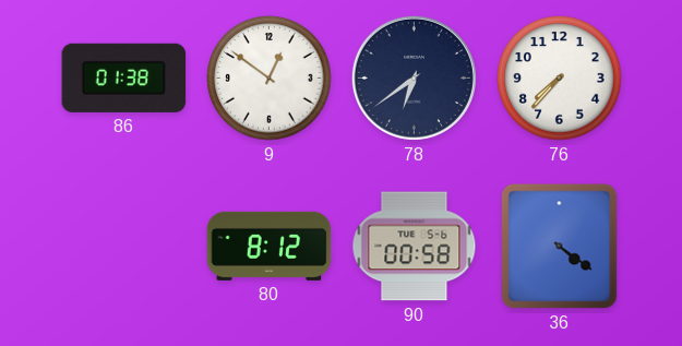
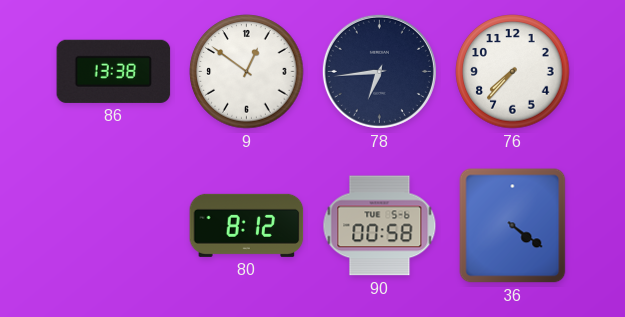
86: 01:38 -> 13:38
78: 6:39 -> 6:44
